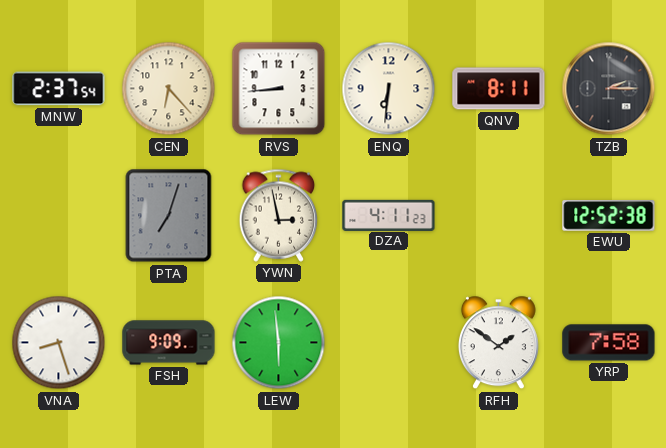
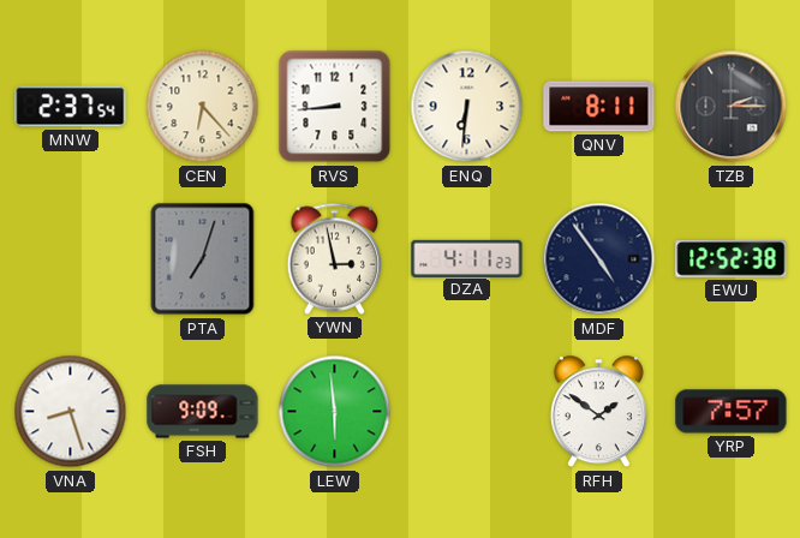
MDF: none -> 4:54
YRP: 7:58 -> 7:57
